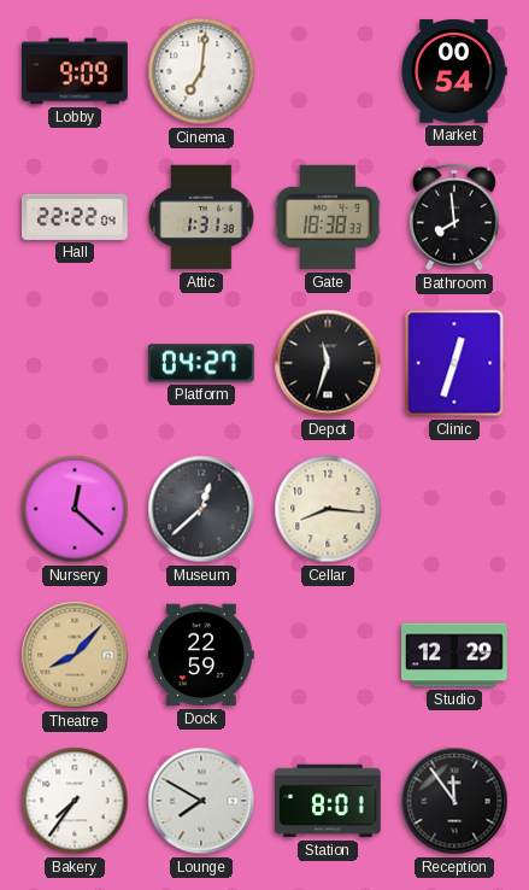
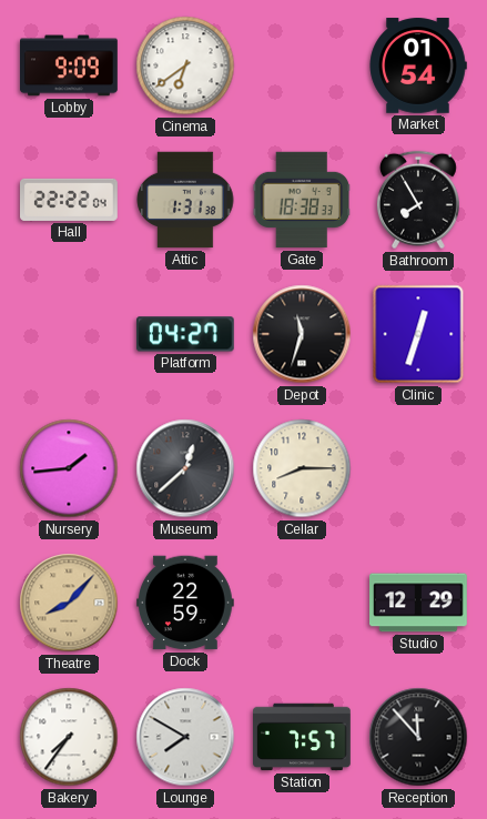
Cinema: 7:01 -> 6:39
Market: 00:54 -> 01:54
Bathroom: 7:59 -> 7:55
Nursery: 12:22 -> 1:44
Cellar: 8:16 -> 8:15
Station: 8:01 -> 7:57
Reception: 11:54 -> 11:53
